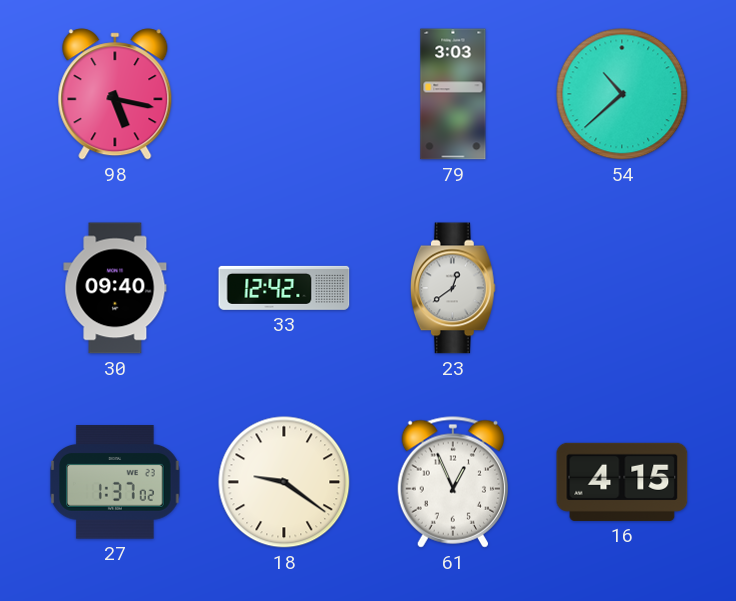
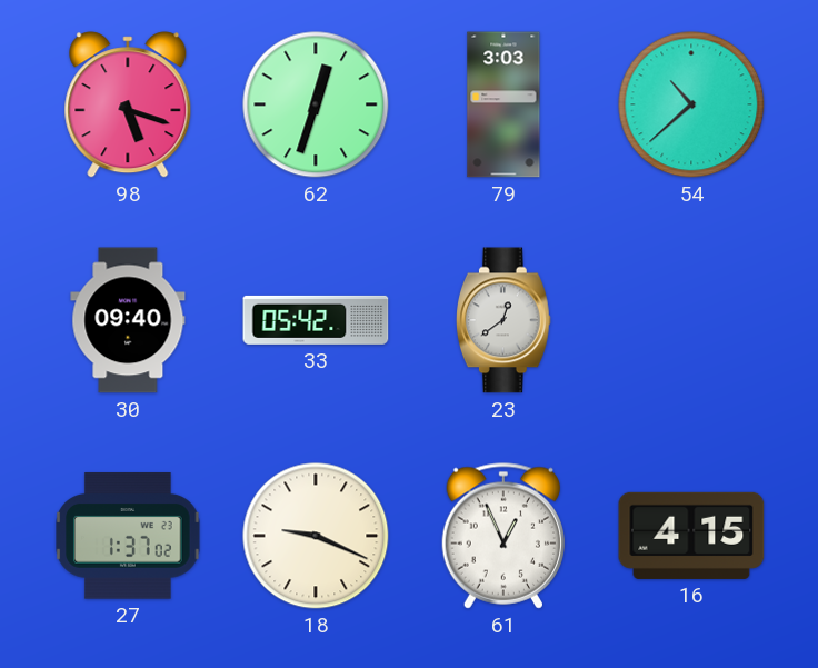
98: 5:17 -> 5:18
62: none -> 12:33
33: 12:42 -> 05:42
18: 9:21 -> 9:19
